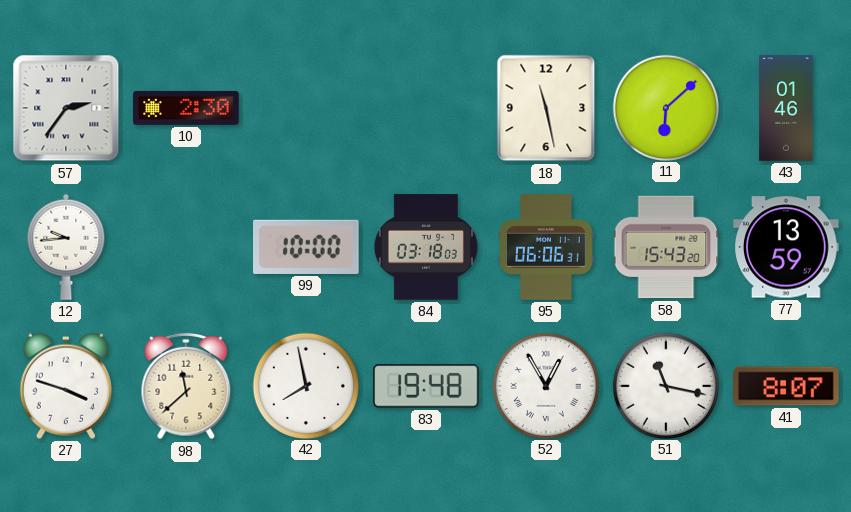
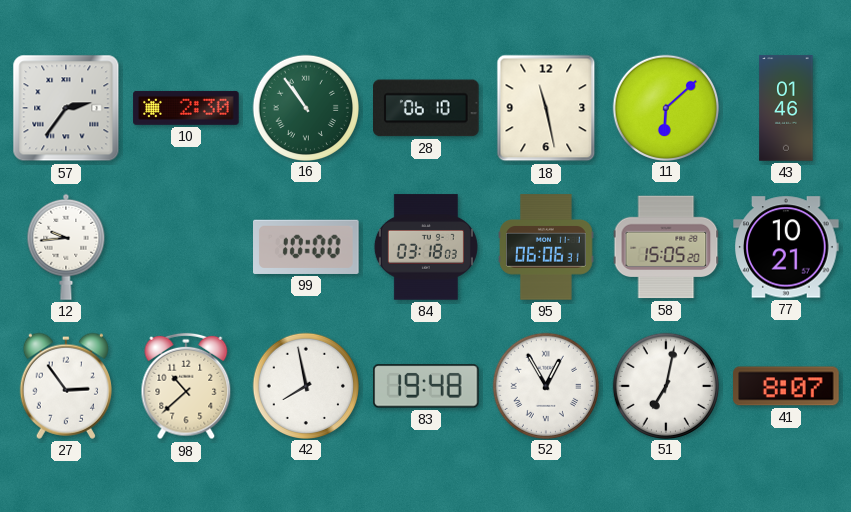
16: none -> 10:54
28: none -> 06:10
58: 15:43 -> 15:05
77: 13:59 -> 10:21
27: 3:48 -> 2:54
98: 11:38 -> 10:38
51: 11:17 -> 7:02
